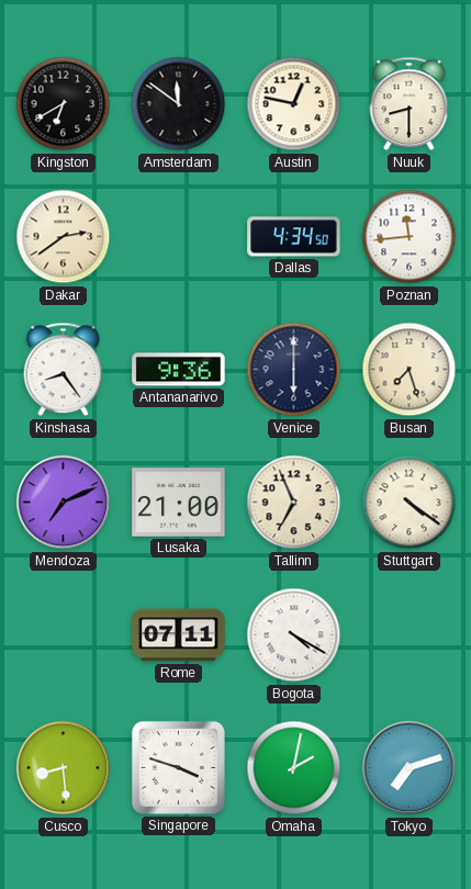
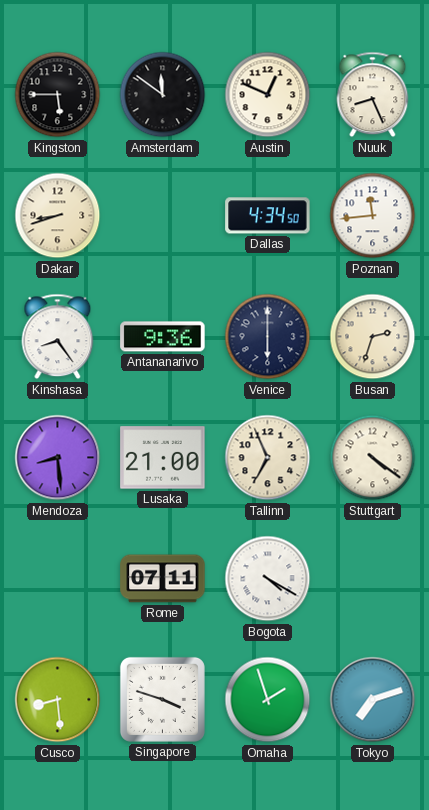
Kingston: 6:40 -> 5:45
Austin: 12:47 -> 12:49
Nuuk: 8:30 -> 8:26
Dakar: 2:39 -> 8:42
Busan: 7:27 -> 2:33
Mendoza: 7:11 -> 8:29
Omaha: 2:02 -> 1:57
